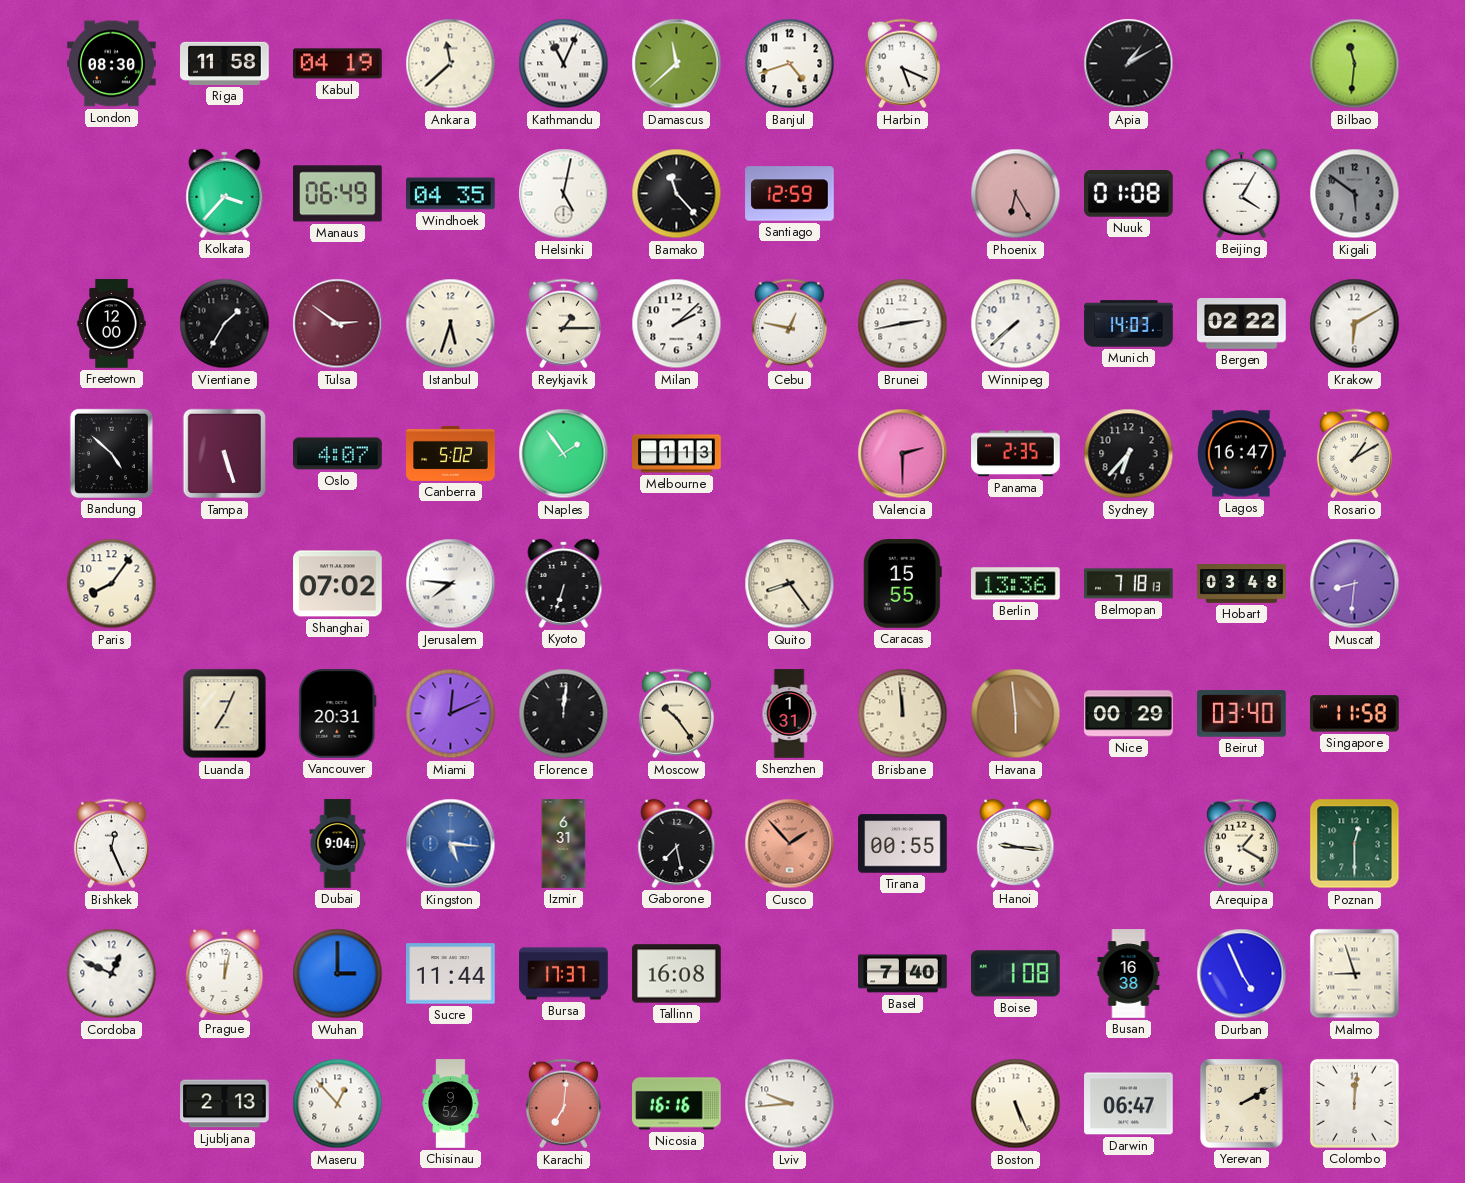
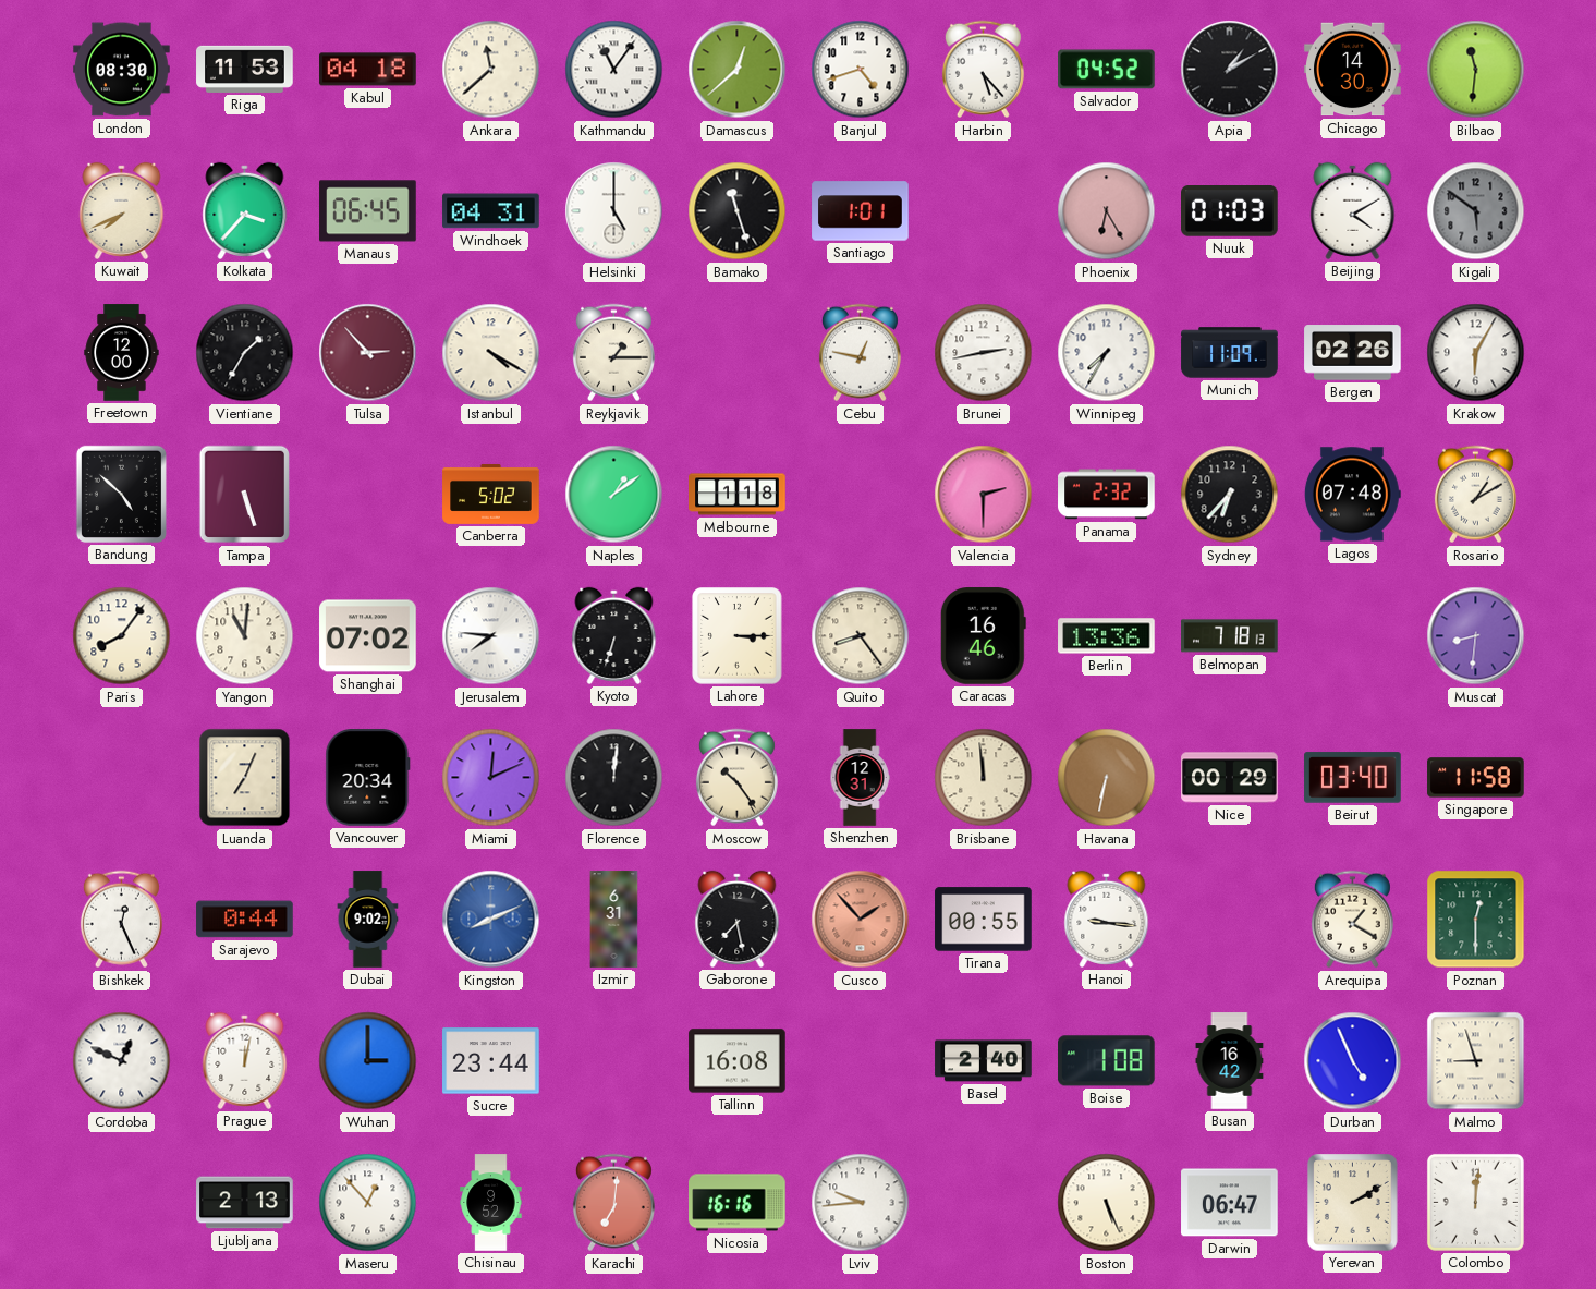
Riga: 11:58 -> 11:53
Kabul: 04:19 -> 04:18
Kathmandu: 11:04 -> 11:06
Damascus: 11:38 -> 12:38
Harbin: 5:19 -> 5:23
Salvador: none -> 04:52
Chicago: none -> 14:30
Kuwait: none -> 7:41
Manaus: 06:49 -> 06:45
Windhoek: 04:35 -> 04:31
Helsinki: 5:02 -> 5:00
Bamako: 11:23 -> 11:27
Santiago: 12:59 -> 1:01
Nuuk: 01:08 -> 01:03
Beijing: 4:05 -> 4:10
Tulsa: 2:51 -> 2:53
Istanbul: 5:33 -> 4:20
Milan: 2:08 -> none
Winnipeg: 7:38 -> 7:35
Munich: 14:03 -> 11:09
Bergen: 02:22 -> 02:26
Krakow: 6:10 -> 6:05
Oslo: 4:07 -> none
Naples: 1:54 -> 1:09
Melbourne: 1:13 -> 1:18
Panama: 2:35 -> 2:32
Lagos: 16:47 -> 07:48
Yangon: none -> 11:01
Lahore: none -> 3:15
Caracas: 15:55 -> 16:46
Hobart: 03:48 -> none
Vancouver: 20:31 -> 20:34
Shenzhen: 1:31 -> 12:31
Havana: 5:59 -> 6:32
Sarajevo: none -> 0:44
Dubai: 9:04 -> 9:02
Kingston: 5:16 -> 8:11
Sucre: 11:44 -> 23:44
Bursa: 17:37 -> none
Basel: 7:40 -> 2:40
Busan: 16:38 -> 16:42
